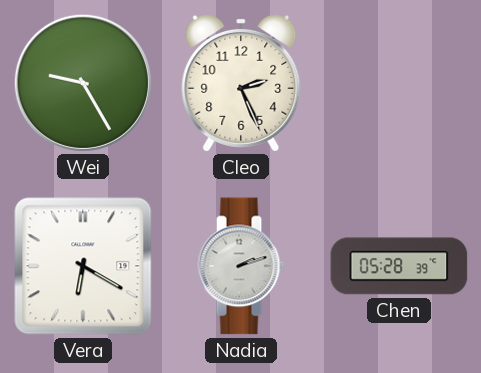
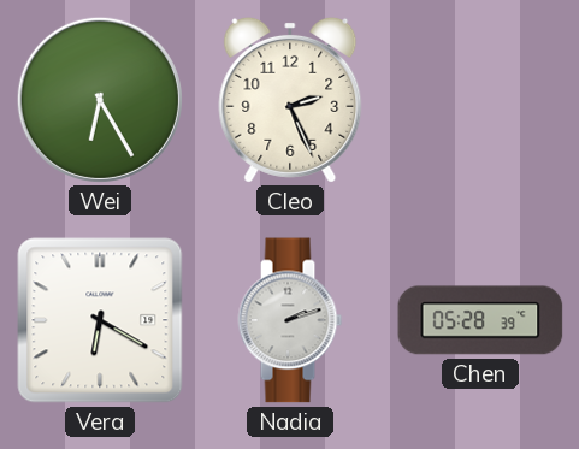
Wei: 9:25 -> 6:25
